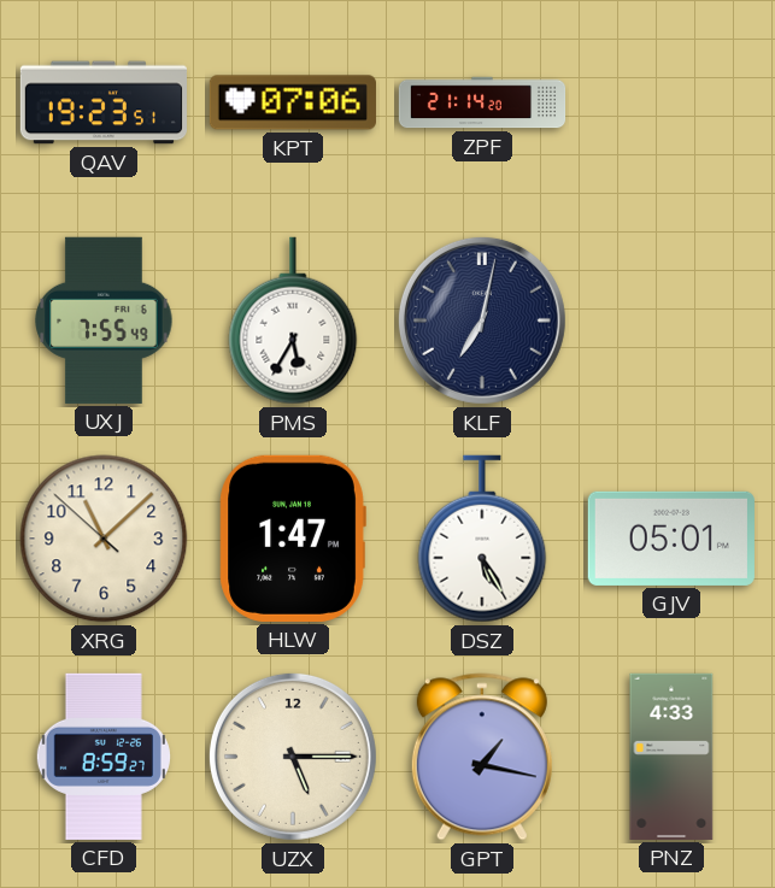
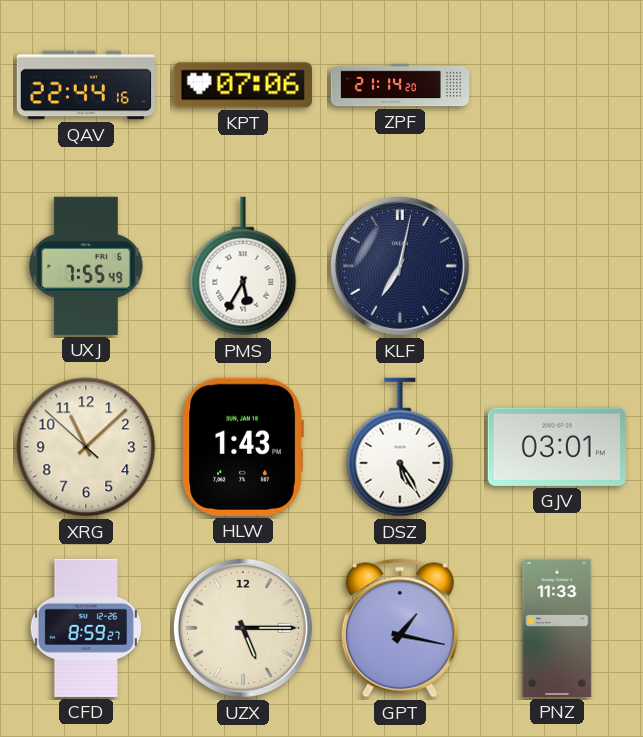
QAV: 19:23 -> 22:44
HLW: 1:47 -> 1:43
GJV: 05:01 -> 03:01
PNZ: 4:33 -> 11:33
